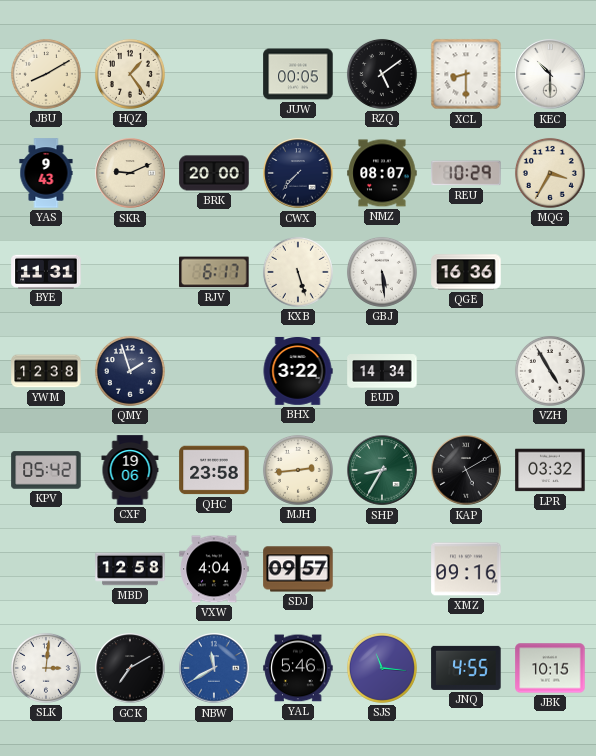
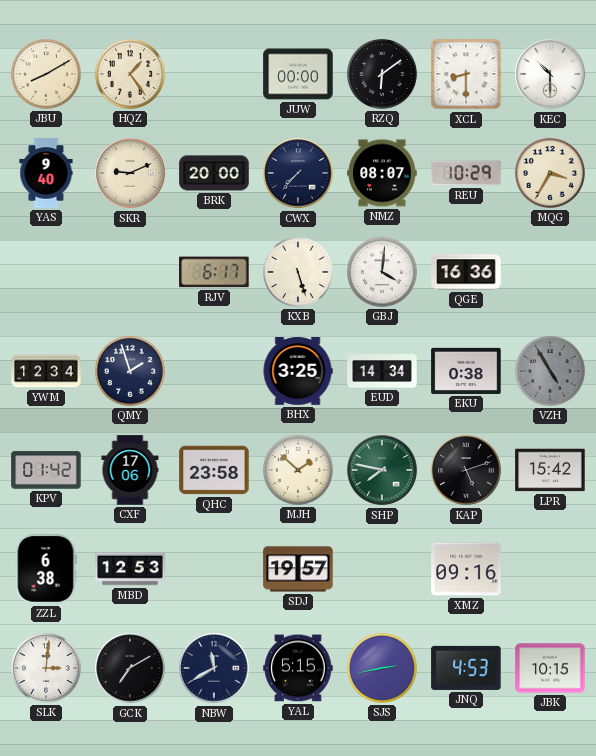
JUW: 00:05 -> 00:00
RZQ: 5:09 -> 6:09
YAS: 9:43 -> 9:40
BYE: 11:31 -> none
GBJ: 5:29 -> 4:01
YWM: 12:38 -> 12:34
BHX: 3:22 -> 3:25
EKU: none -> 0:38
VZH dial: white -> grey
KPV: 05:42 -> 01:42
CXF: 19:06 -> 17:06
MJH: 2:44 -> 1:52
SHP: 8:35 -> 7:47
KAP: 5:10 -> 5:12
LPR: 03:32 -> 15:42
ZZL: none -> 6:38
MBD: 12:58 -> 12:53
VXW: 4:04 -> none
SDJ: 09:57 -> 19:57
NBW dial: blue -> navy
YAL: 5:46 -> 5:15
SJS: 11:16 -> 2:43
JNQ: 4:55 -> 4:53
